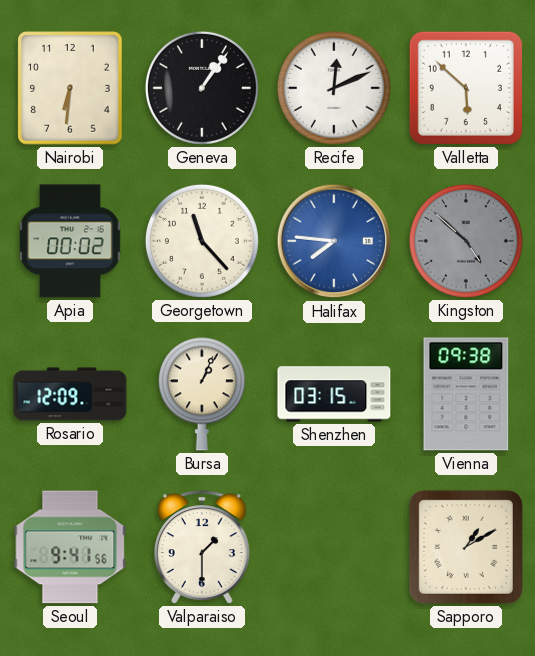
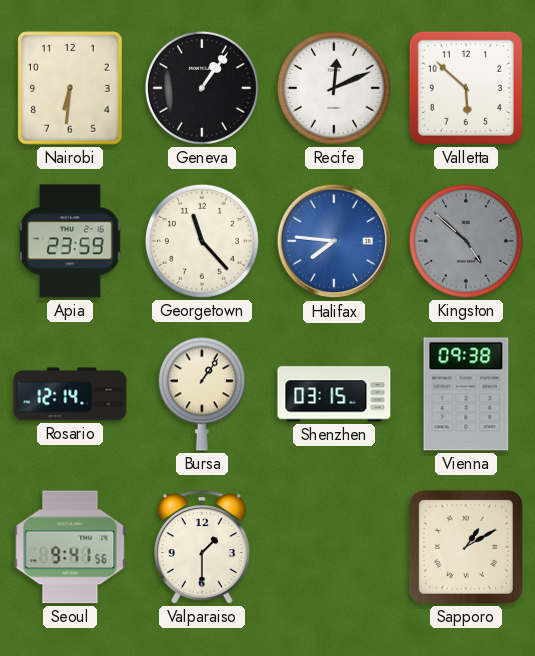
Apia: 00:02 -> 23:59
Rosario: 12:09 -> 12:14
Bursa: 1:04 -> 1:06
